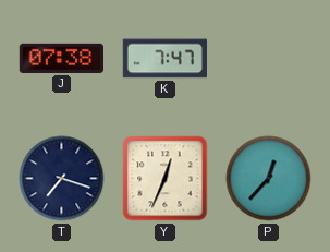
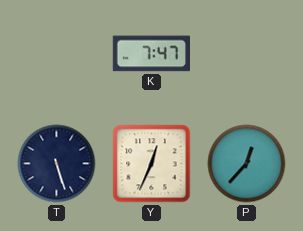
J: 07:38 -> none
T: 7:18 -> 5:27
